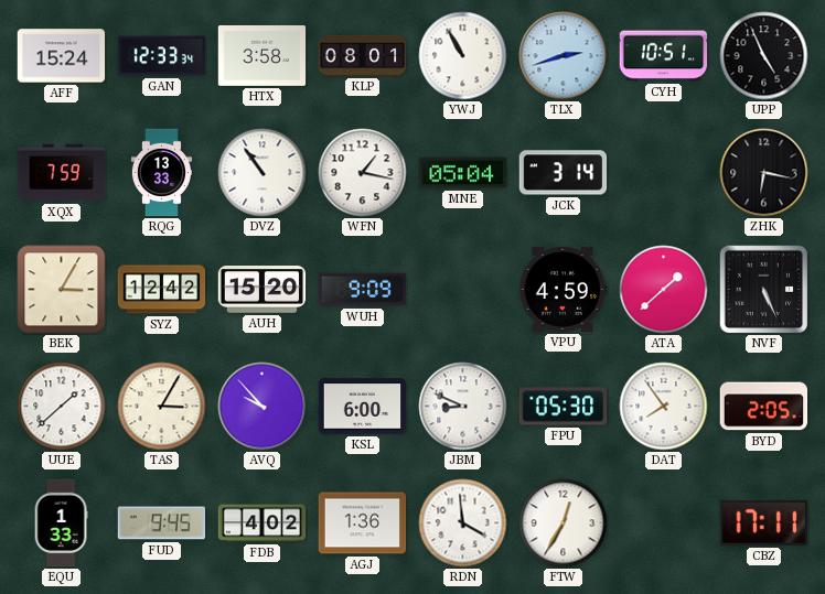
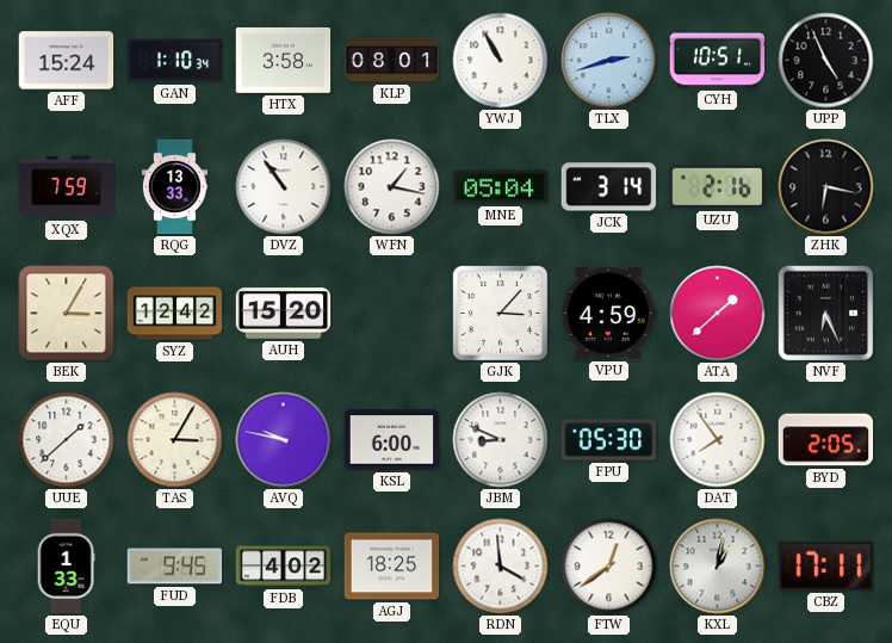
GAN: 12:33 -> 1:10
UZU: none -> 2:16
WUH: 9:09 -> none
GJK: none -> 3:07
NVF: 5:26 -> 6:26
AVQ: 9:53 -> 9:47
AGJ: 1:36 -> 18:25
FTW: 12:35 -> 12:39
KXL: none -> 1:02
